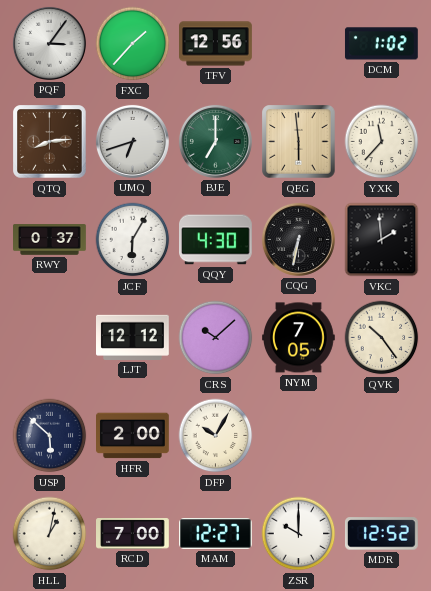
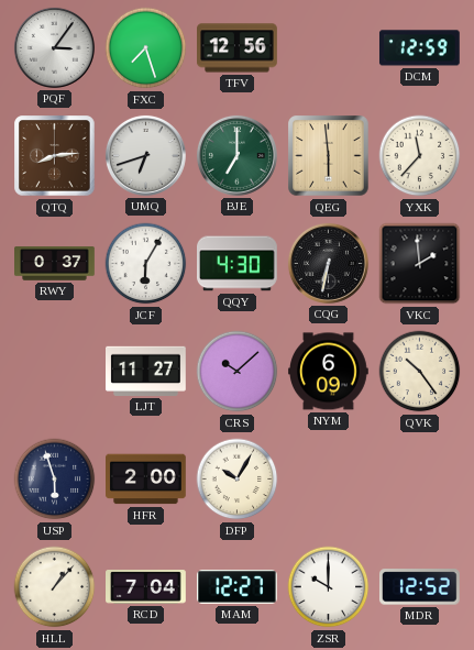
FXC: 1:37 -> 7:27
DCM: 1:02 -> 12:59
LJT: 12:12 -> 11:27
NYM: 7:05 -> 6:09
USP: 5:52 -> 5:57
HLL: 1:02 -> 1:07
RCD: 7:00 -> 7:04
